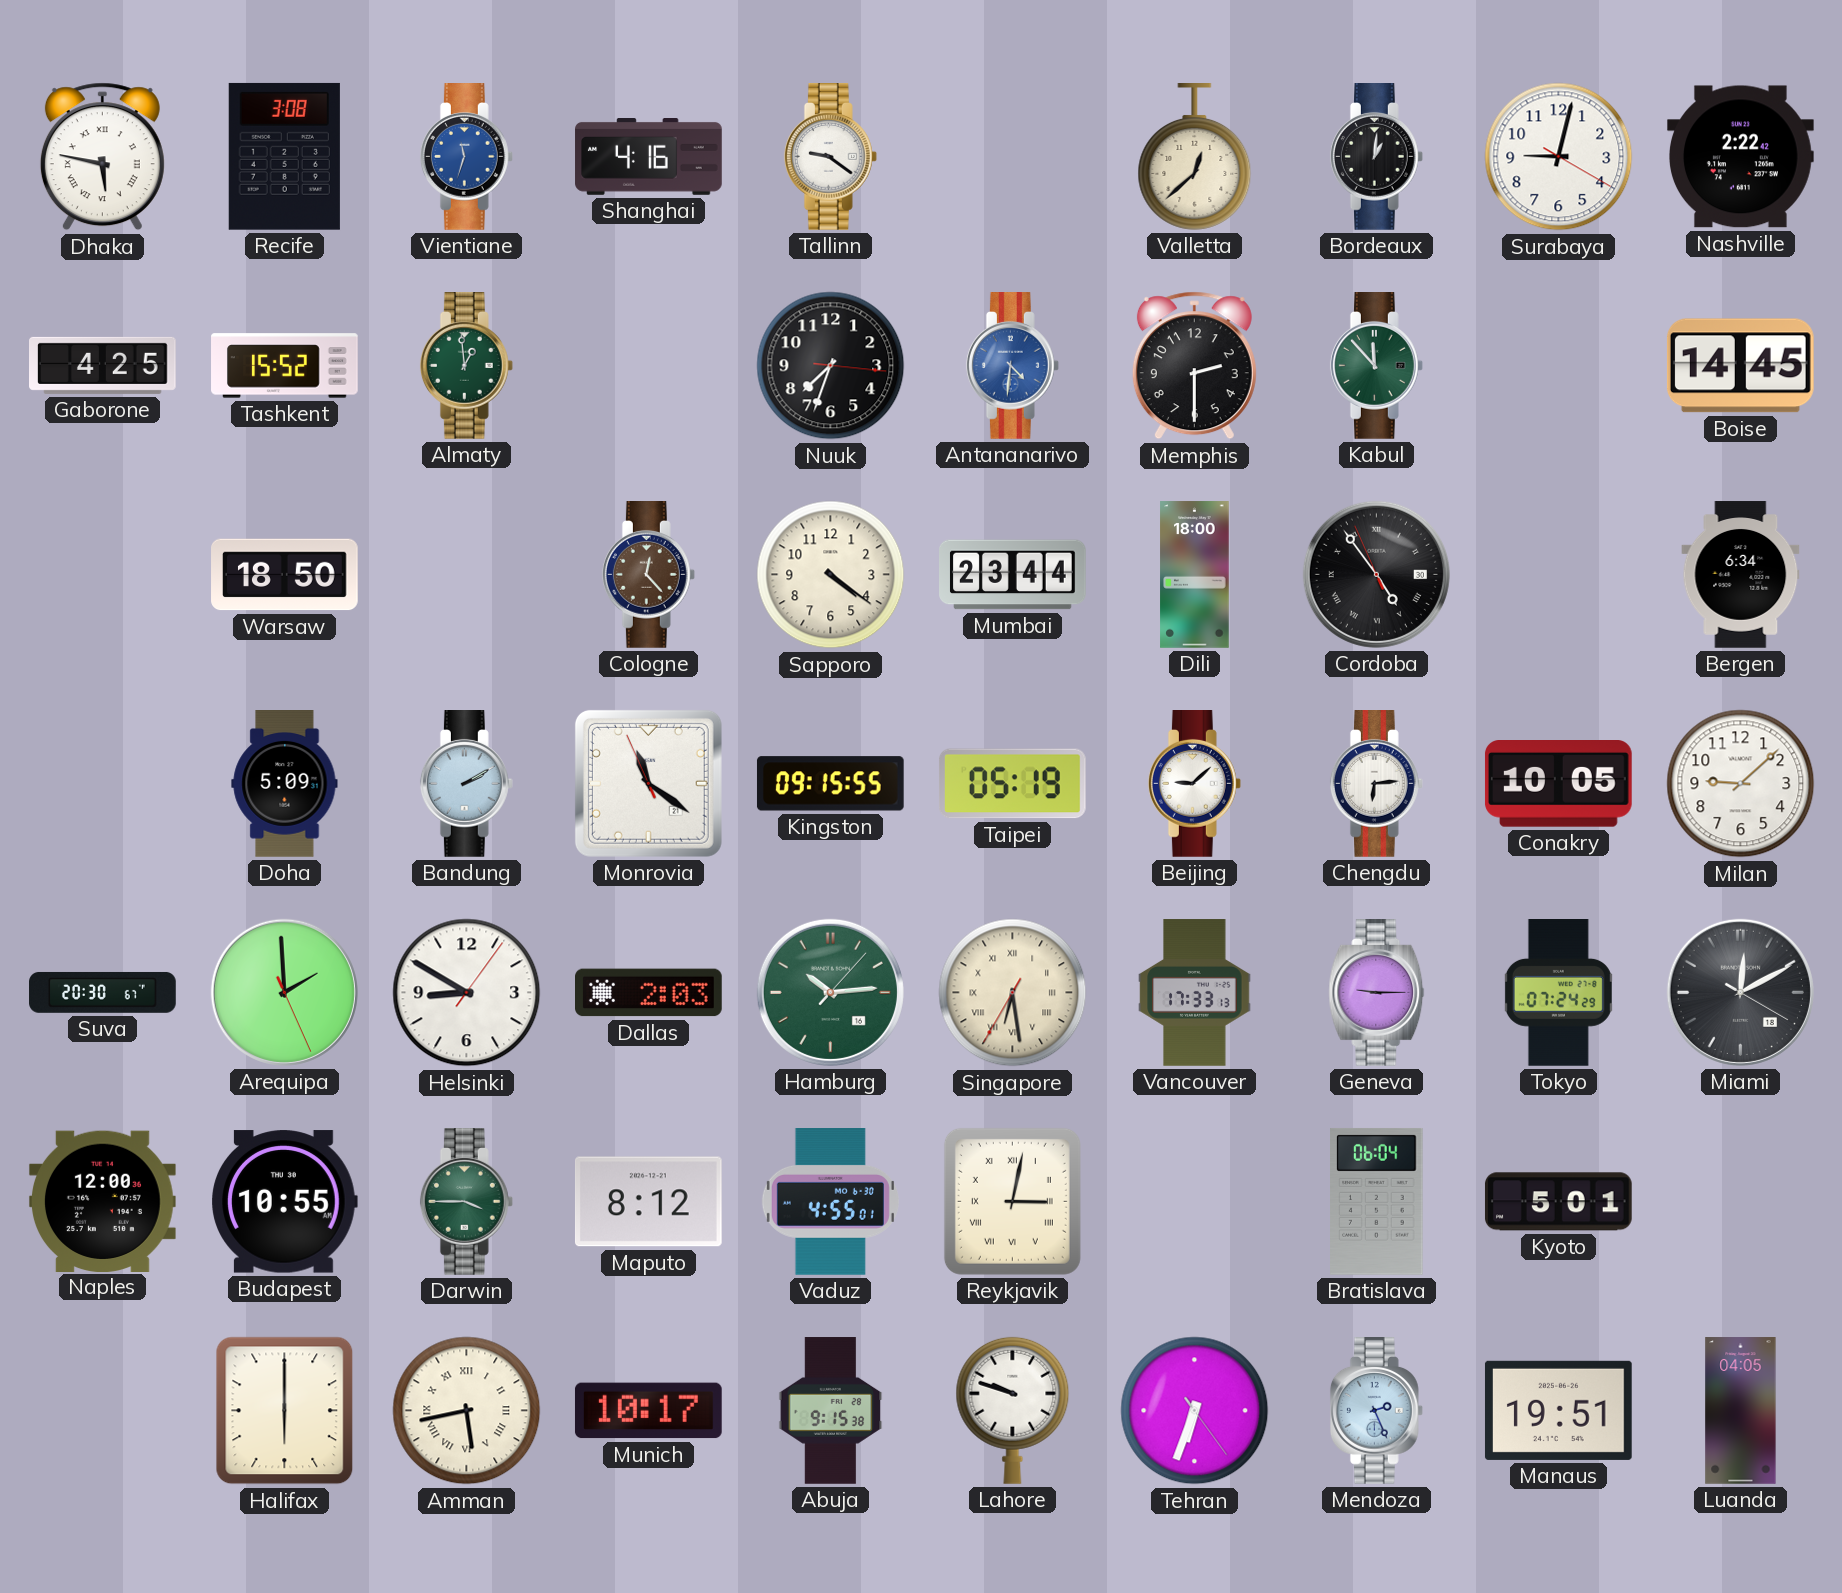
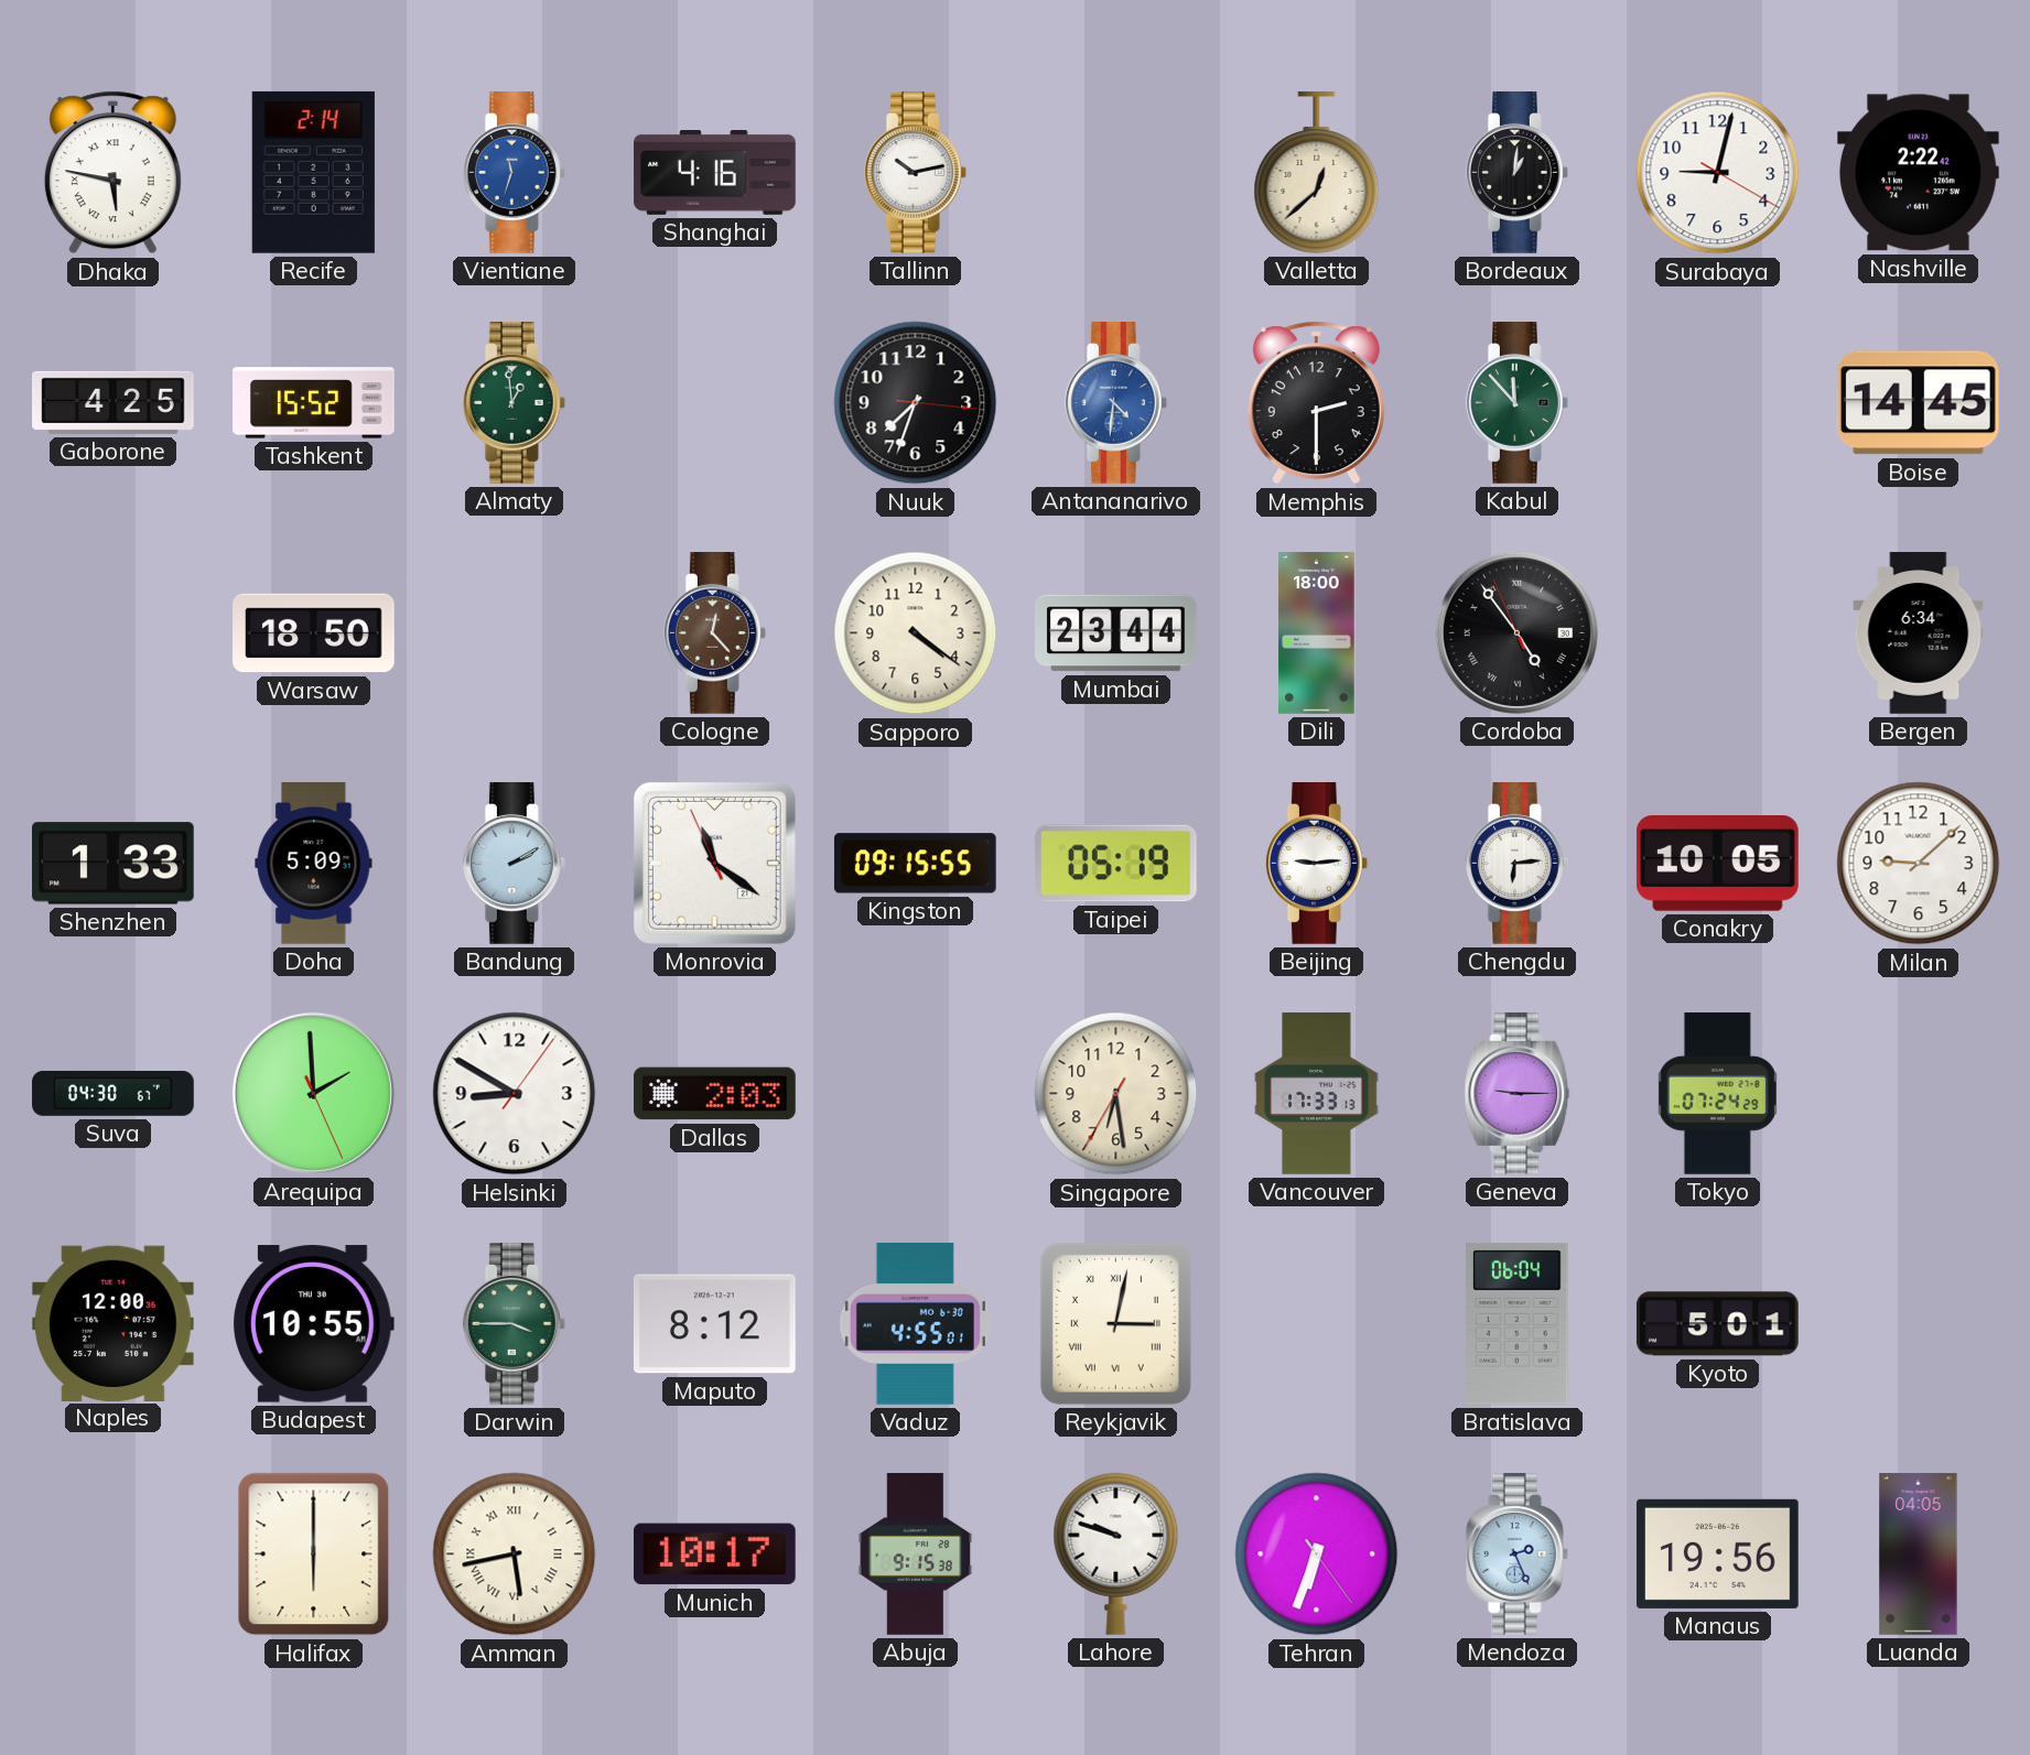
Recife: 3:08 -> 2:14
Tallinn: 9:21 -> 10:13
Shenzhen: none -> 1:33
Beijing: 9:08 -> 9:14
Suva: 20:30 -> 04:30
Hamburg: 10:14 -> none
Singapore numerals: Roman -> Arabic
Miami: 12:10 -> none
Manaus: 19:51 -> 19:56
